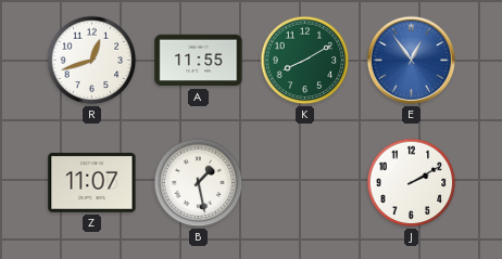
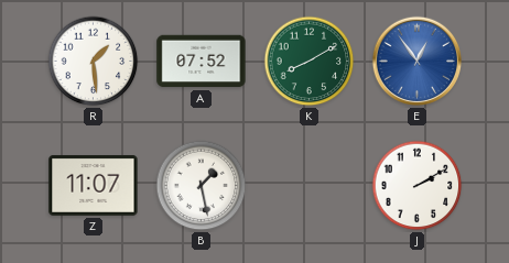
R: 12:42 -> 1:29
A: 11:55 -> 07:52
